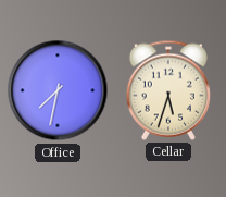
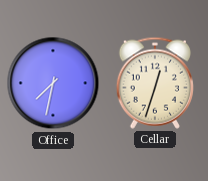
Cellar: 5:33 -> 12:33
